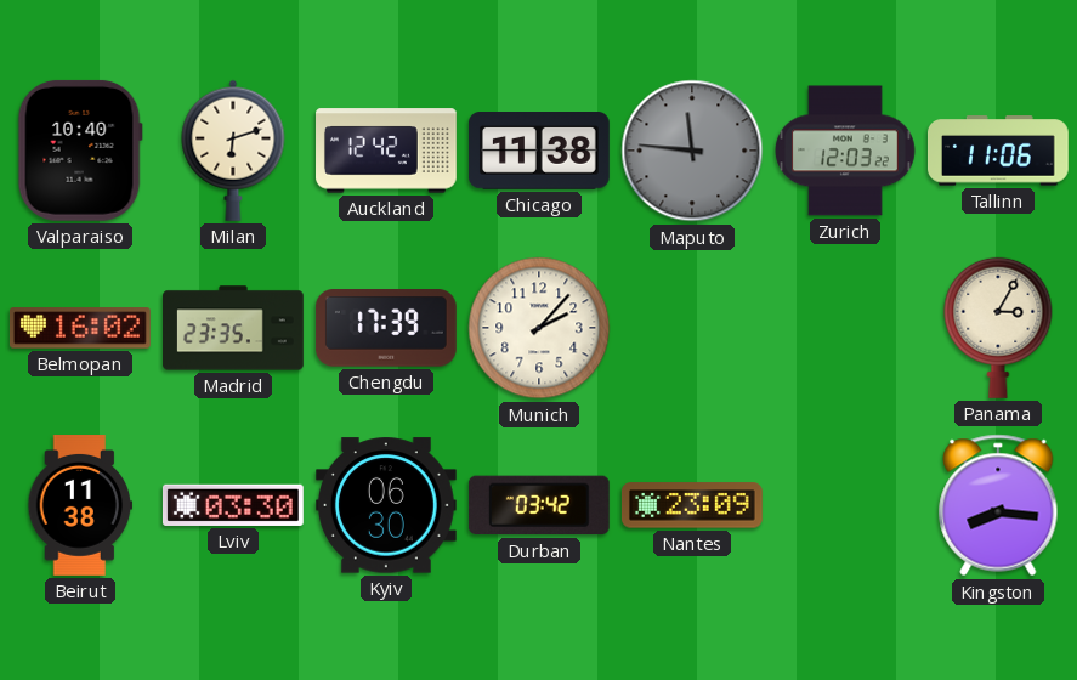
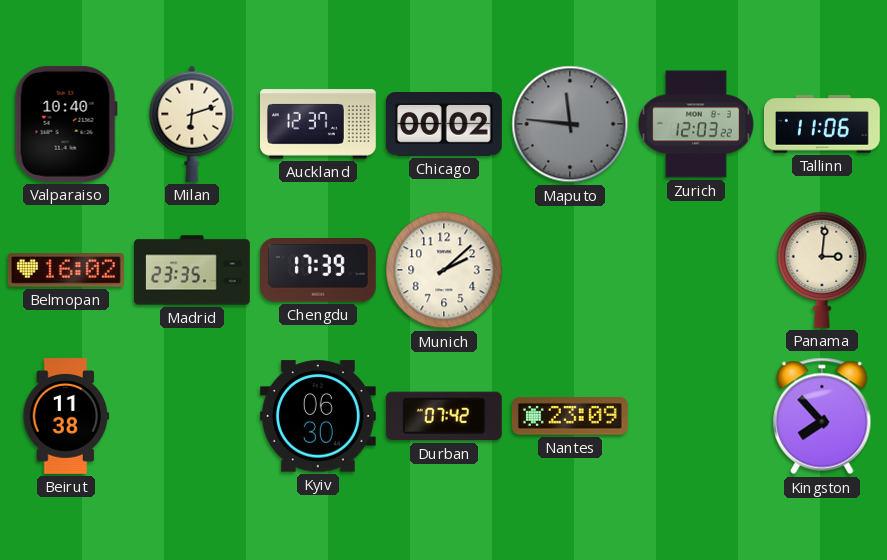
Auckland: 12:42 -> 12:37
Chicago: 11:38 -> 00:02
Munich: 2:07 -> 2:08
Panama: 3:05 -> 3:01
Lviv: 03:30 -> none
Durban: 03:42 -> 07:42
Kingston: 8:16 -> 7:53
